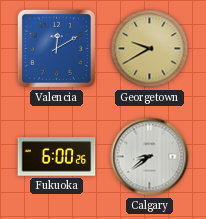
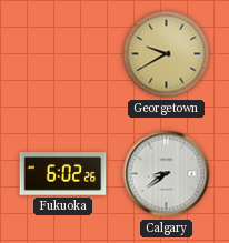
Valencia: 12:10 -> none
Fukuoka: 6:00 -> 6:02
